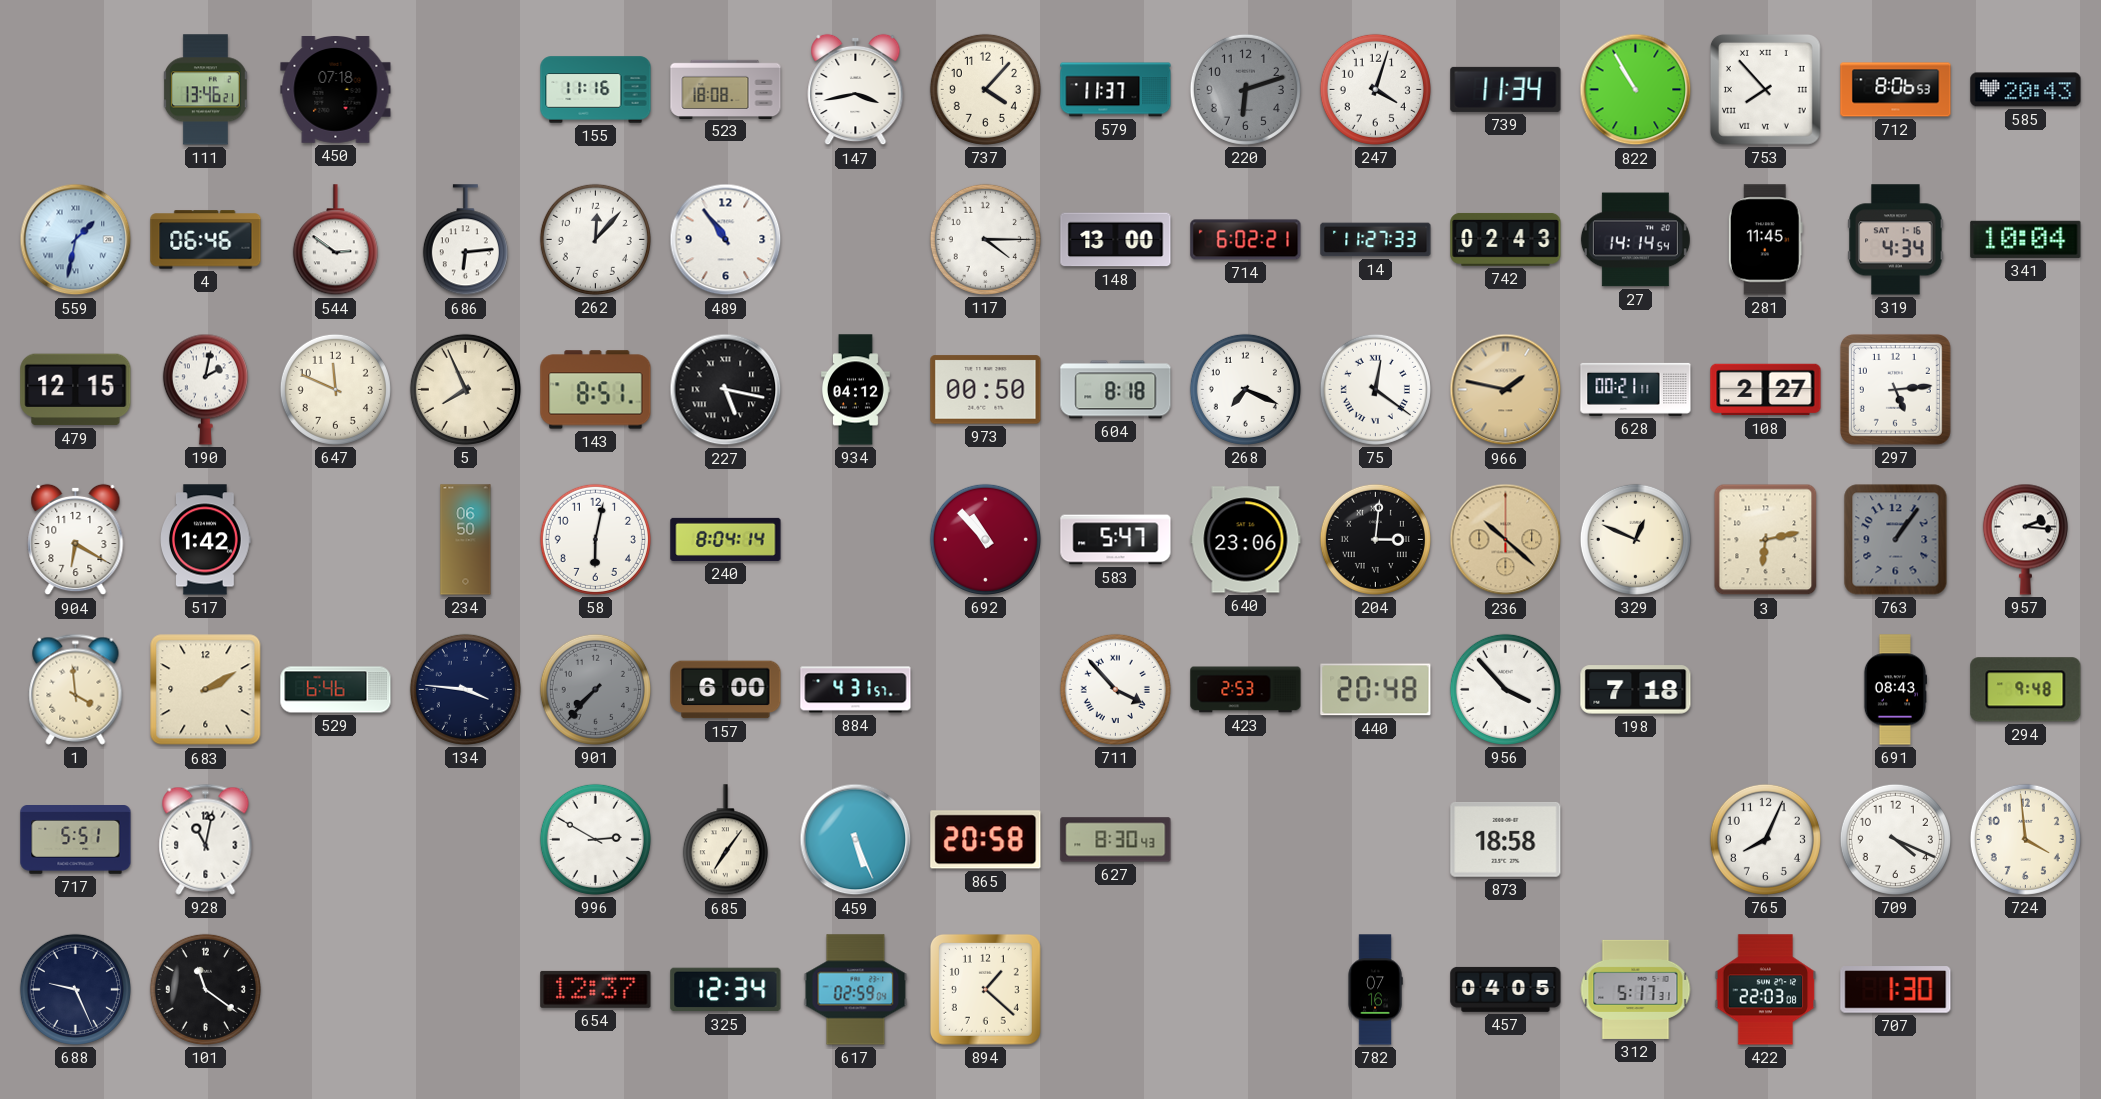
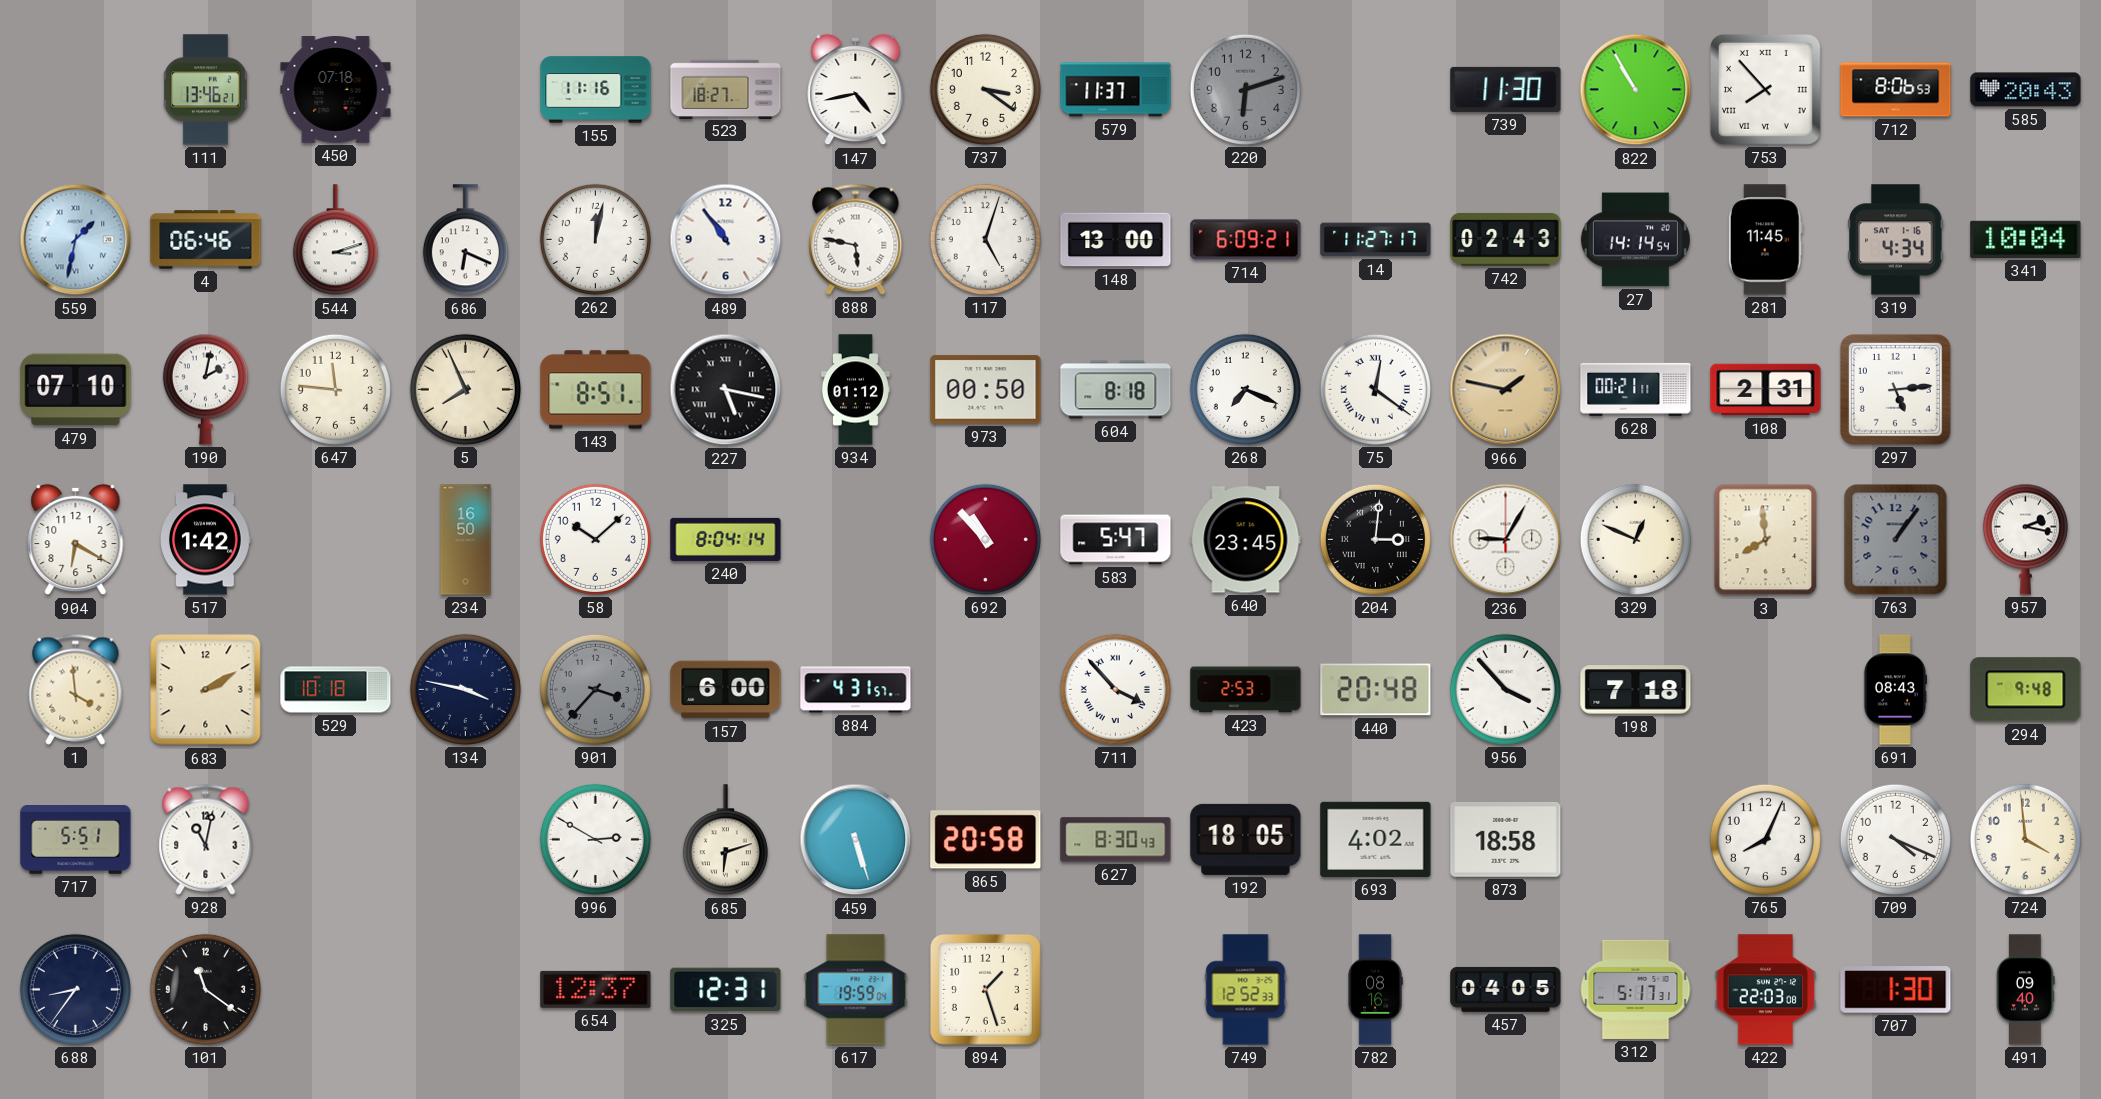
523: 18:08 -> 18:27
147: 3:43 -> 4:43
737: 4:07 -> 3:21
247: 4:03 -> none
739: 11:34 -> 11:30
544: 2:51 -> 3:12
686: 6:14 -> 6:19
262: 12:07 -> 12:02
888: none -> 5:47
117: 4:15 -> 5:03
714: 6:02 -> 6:09
14: 11:27:33 -> 11:27:17
479: 12:15 -> 07:10
647: 11:49 -> 11:46
934: 04:12 -> 01:12
108: 2:27 -> 2:31
234: 06:50 -> 16:50
58: 6:02 -> 10:08
640: 23:06 -> 23:45
236: 10:22 -> 9:05
236 dial: champagne -> white
3: 6:13 -> 7:59
957: 2:16 -> 2:17
529: 6:46 -> 10:18
134: 3:46 -> 3:47
901: 7:37 -> 3:37
685: 7:06 -> 6:12
459: 5:26 -> 5:27
192: none -> 18:05
693: none -> 4:02
688: 9:26 -> 8:36
325: 12:34 -> 12:31
617: 02:59 -> 19:59
894: 1:22 -> 1:27
749: none -> 12:52
782: 07:16 -> 08:16
491: none -> 09:40
